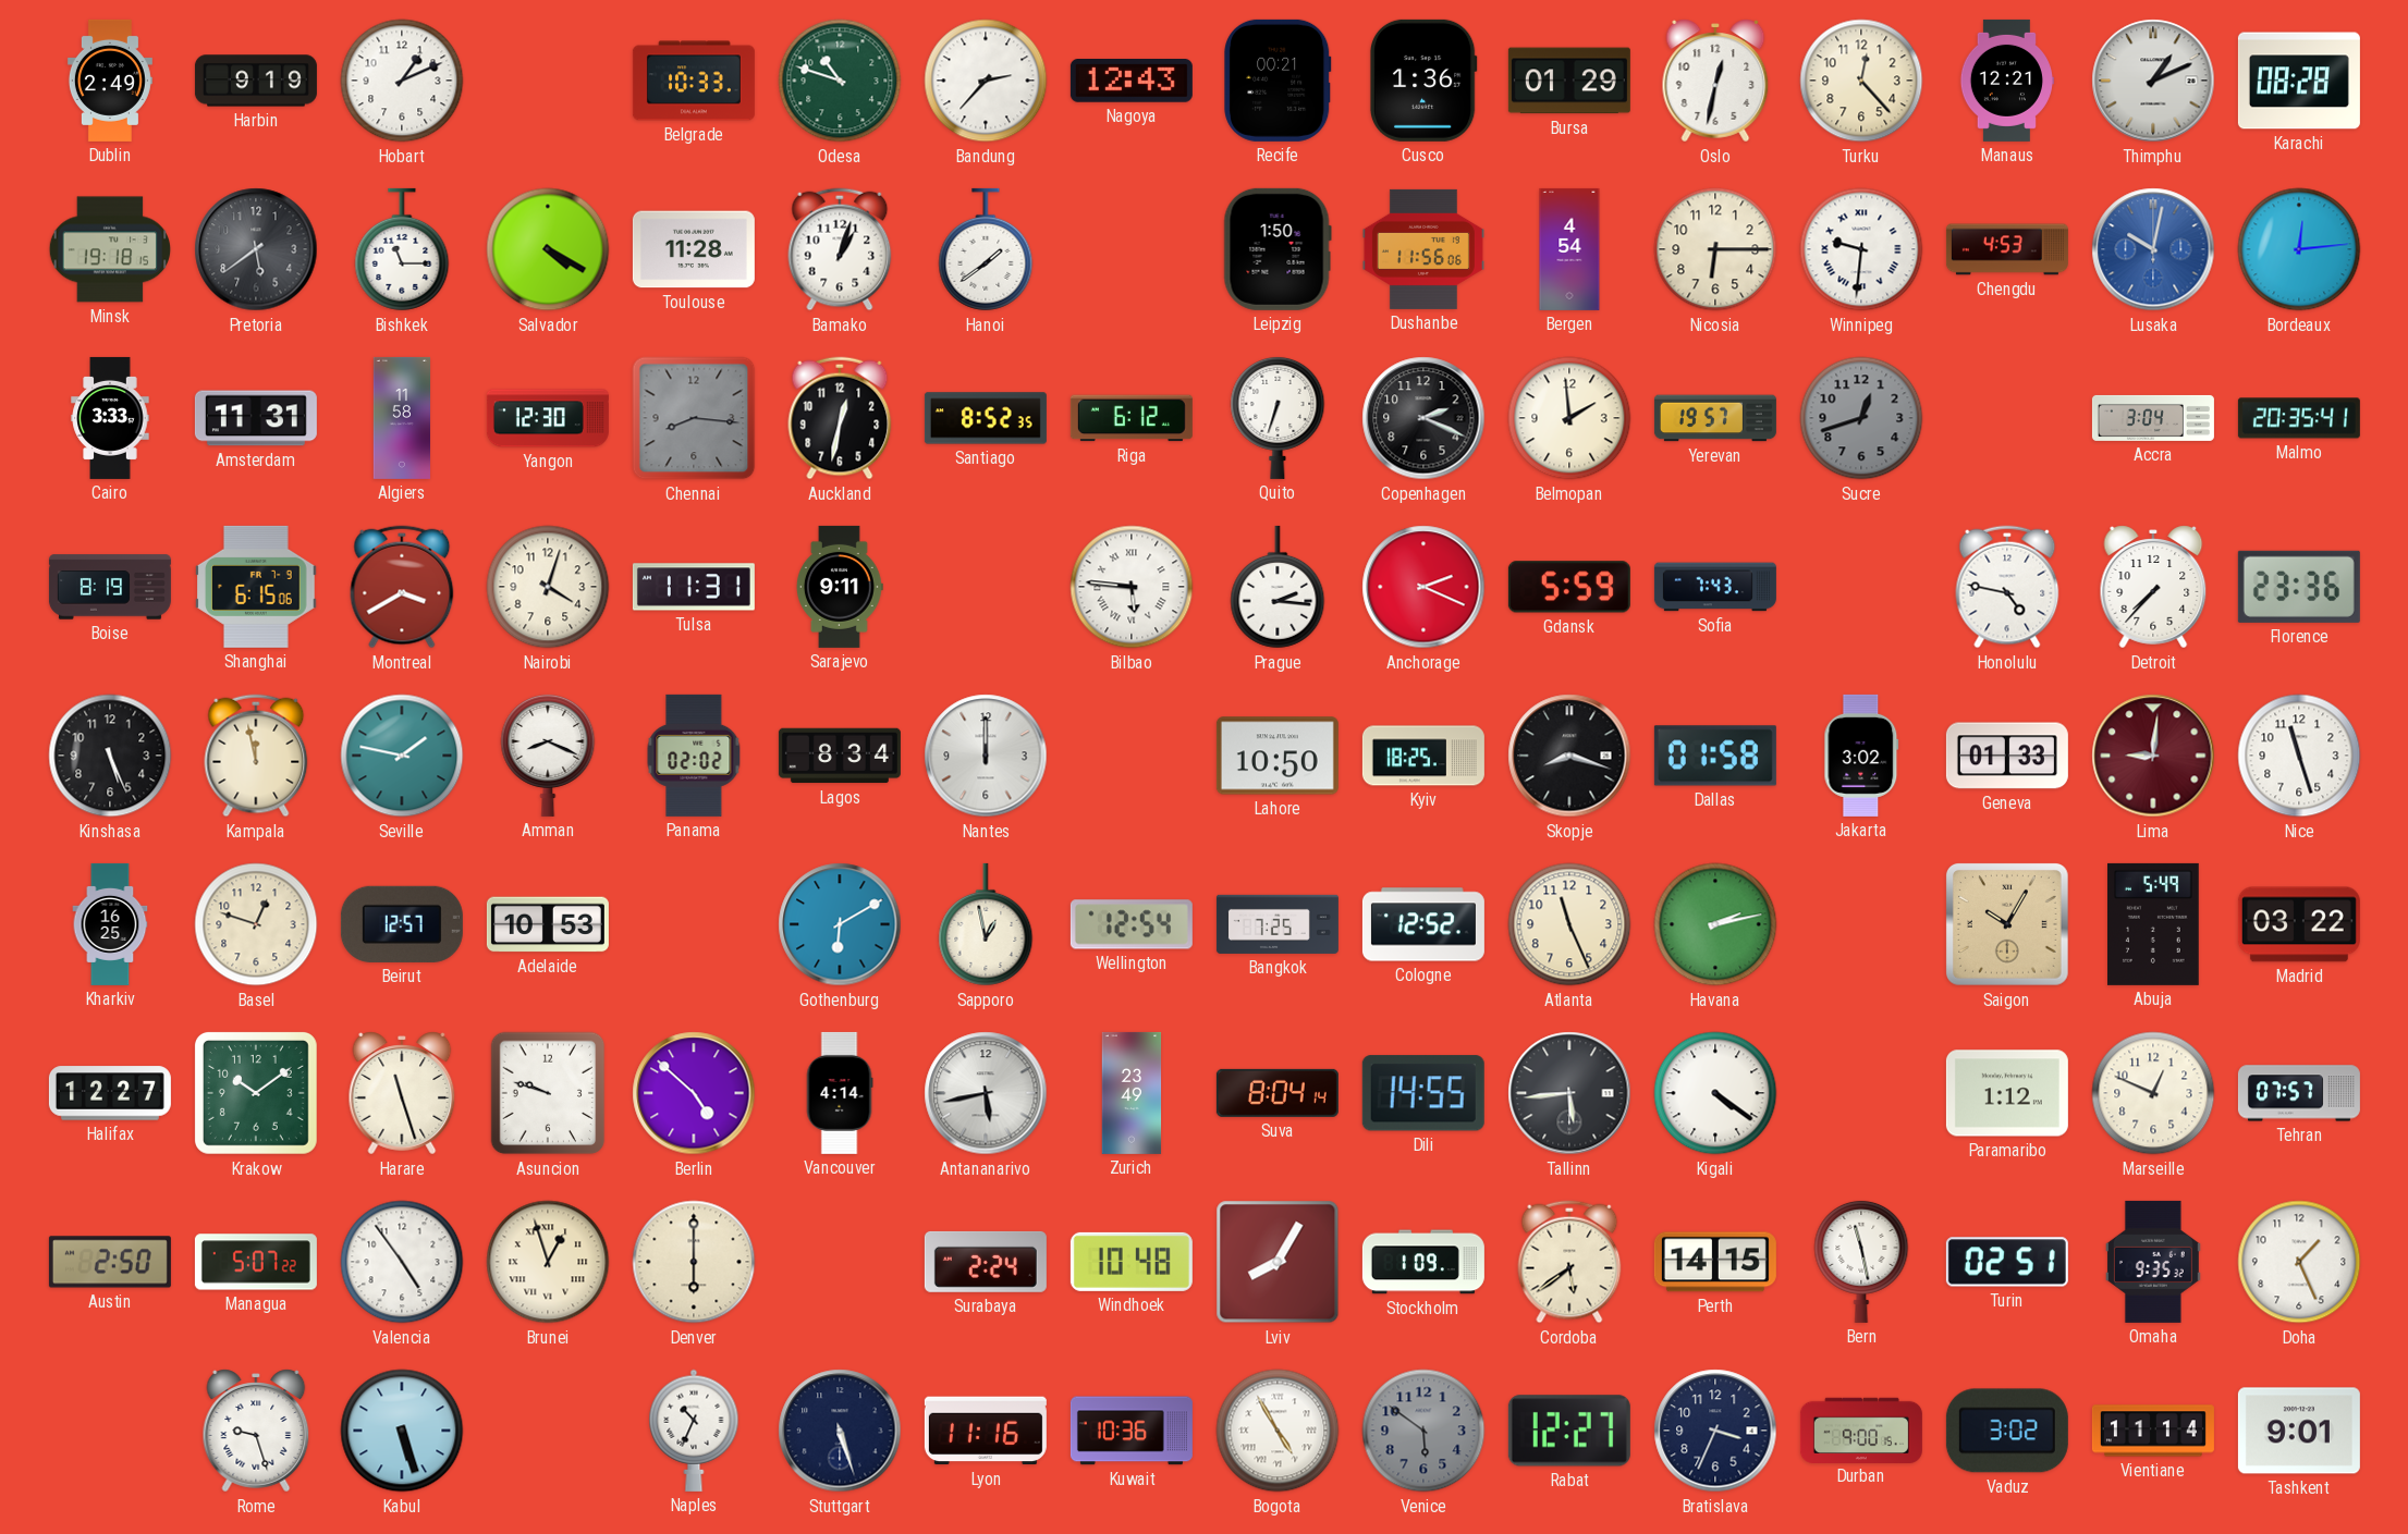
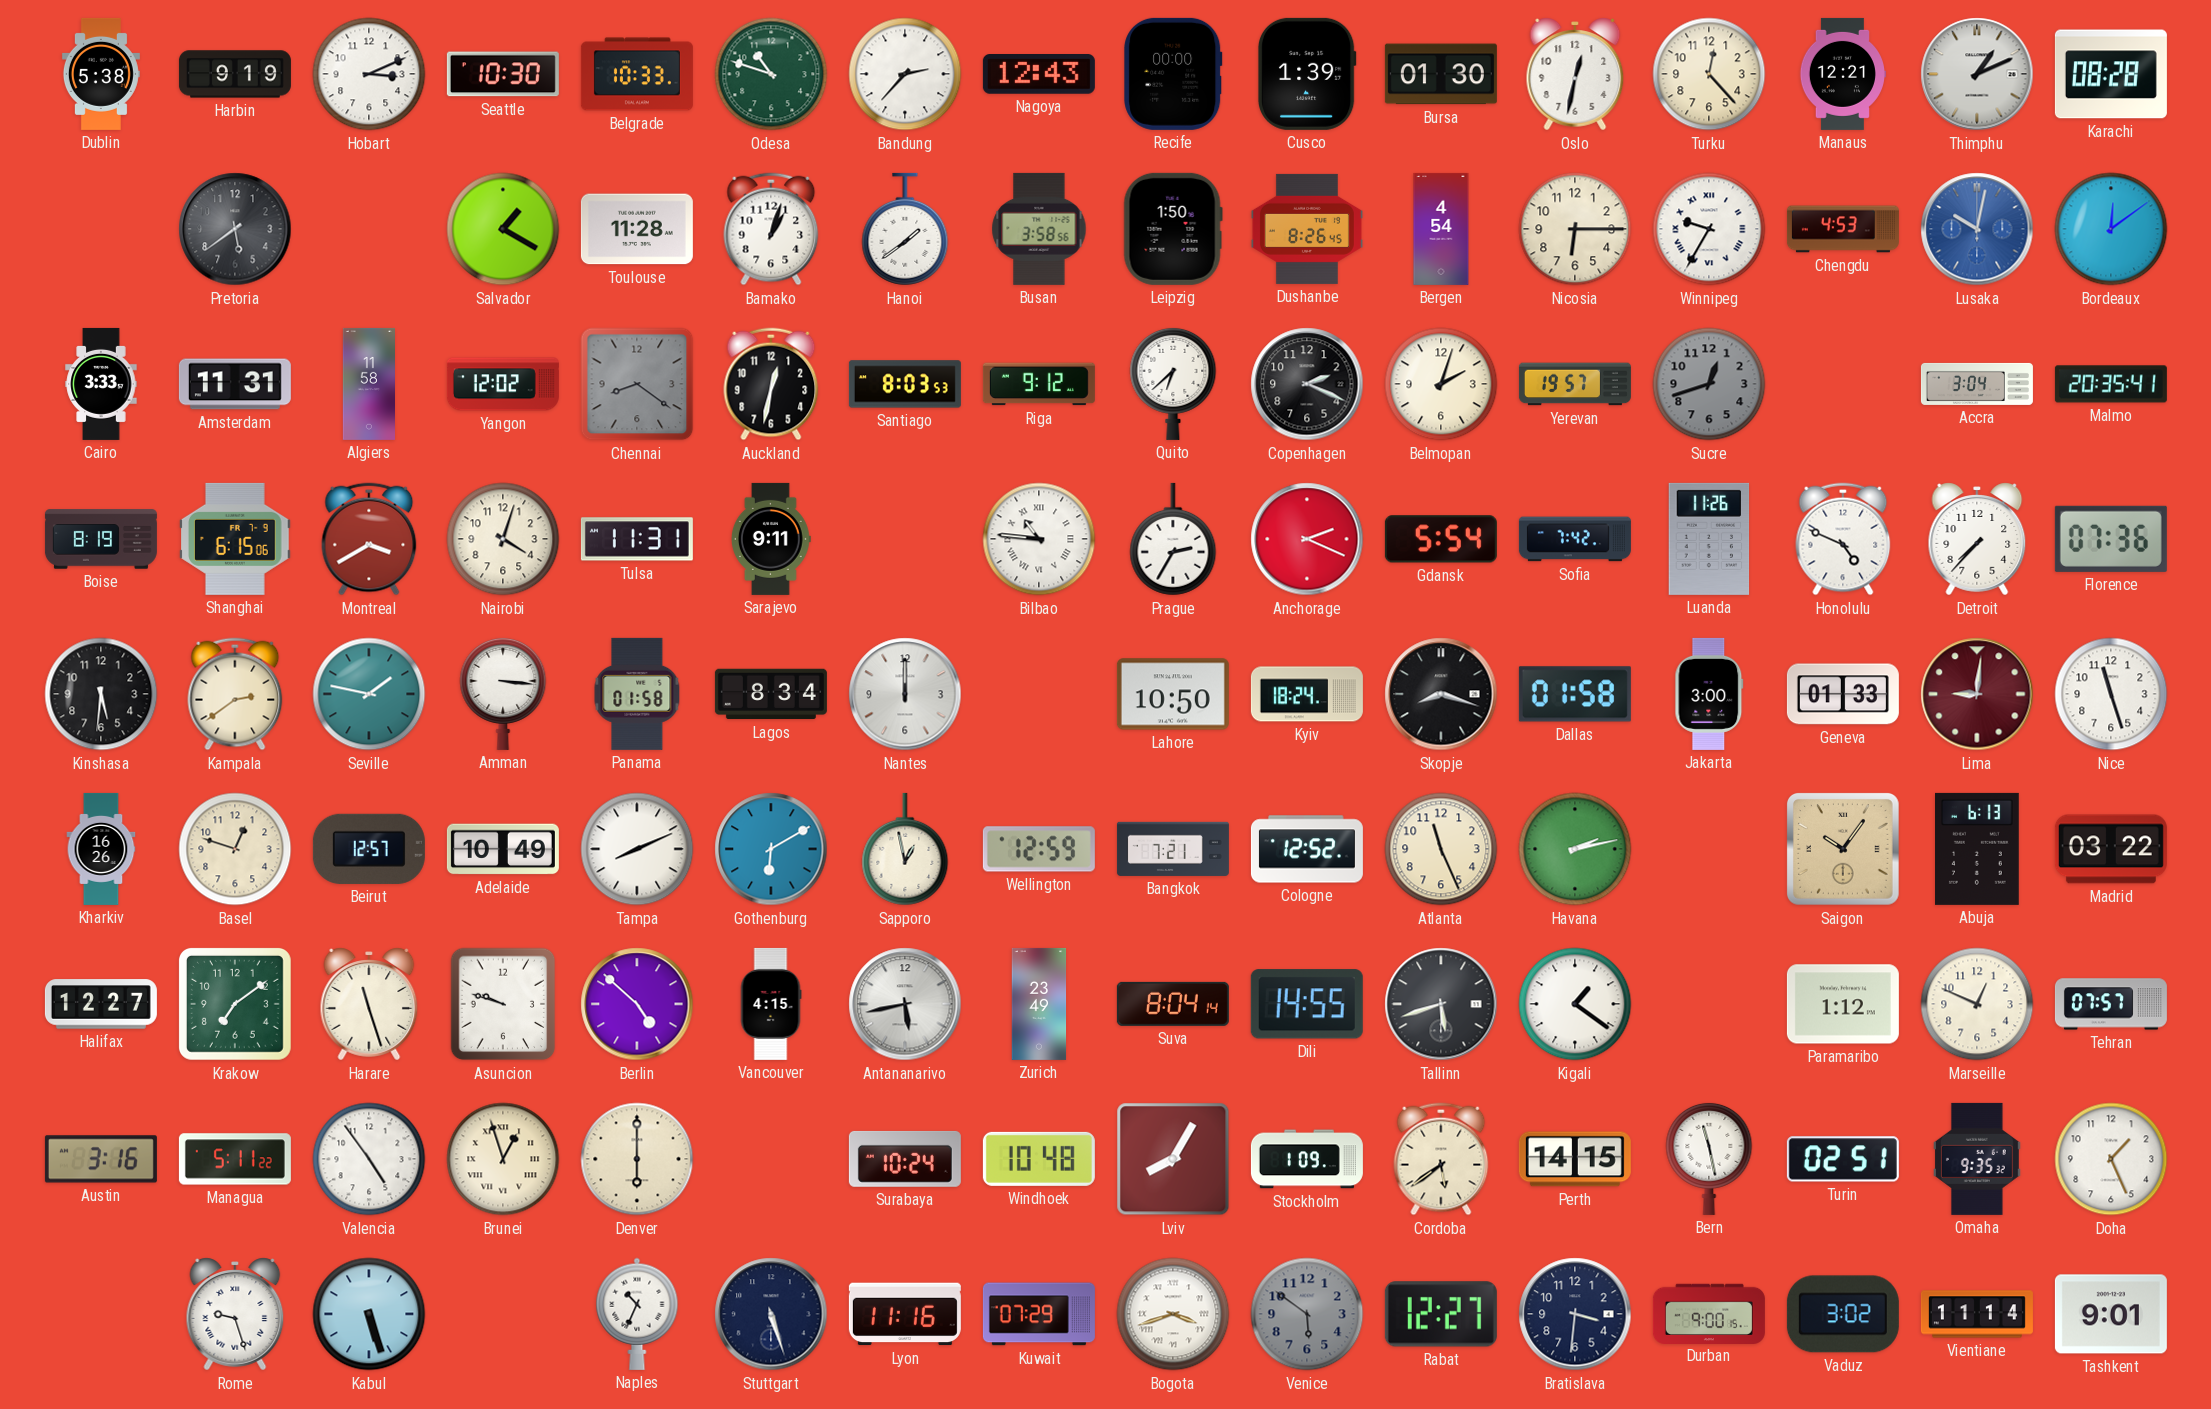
Dublin: 2:49 -> 5:38
Hobart: 1:11 -> 3:11
Seattle: none -> 10:30
Recife: 00:21 -> 00:00
Cusco: 1:36 -> 1:39
Bursa: 01:29 -> 01:30
Minsk: 19:18 -> none
Bishkek: 11:15 -> none
Salvador: 4:20 -> 1:20
Busan: none -> 3:58
Dushanbe: 11:56 -> 8:26
Winnipeg: 9:31 -> 9:35
Bordeaux: 12:14 -> 12:09
Yangon: 12:30 -> 12:02
Chennai: 8:16 -> 8:21
Santiago: 8:52 -> 8:03
Riga: 6:12 -> 9:12
Quito: 6:33 -> 6:38
Belmopan: 1:59 -> 2:03
Bilbao: 5:46 -> 10:46
Prague: 2:16 -> 2:35
Gdansk: 5:59 -> 5:54
Sofia: 7:43 -> 7:42
Luanda: none -> 11:26
Honolulu: 4:47 -> 4:49
Florence: 23:36 -> 07:36
Kinshasa: 5:26 -> 5:31
Kampala: 11:58 -> 2:39
Amman: 8:19 -> 3:16
Panama: 02:02 -> 01:58
Kyiv: 18:25 -> 18:24
Jakarta: 3:02 -> 3:00
Kharkiv: 16:25 -> 16:26
Adelaide: 10:53 -> 10:49
Tampa: none -> 8:11
Wellington: 12:54 -> 12:59
Bangkok: 7:25 -> 7:21
Saigon: 10:05 -> 10:06
Abuja: 5:49 -> 6:13
Krakow: 10:09 -> 7:09
Vancouver: 4:14 -> 4:15
Tallinn: 5:44 -> 5:42
Kigali: 4:21 -> 1:21
Austin: 2:50 -> 3:16
Managua: 5:07 -> 5:11
Surabaya: 2:24 -> 10:24
Kuwait: 10:36 -> 07:29
Bogota: 4:55 -> 3:42
Bratislava: 3:34 -> 3:31
